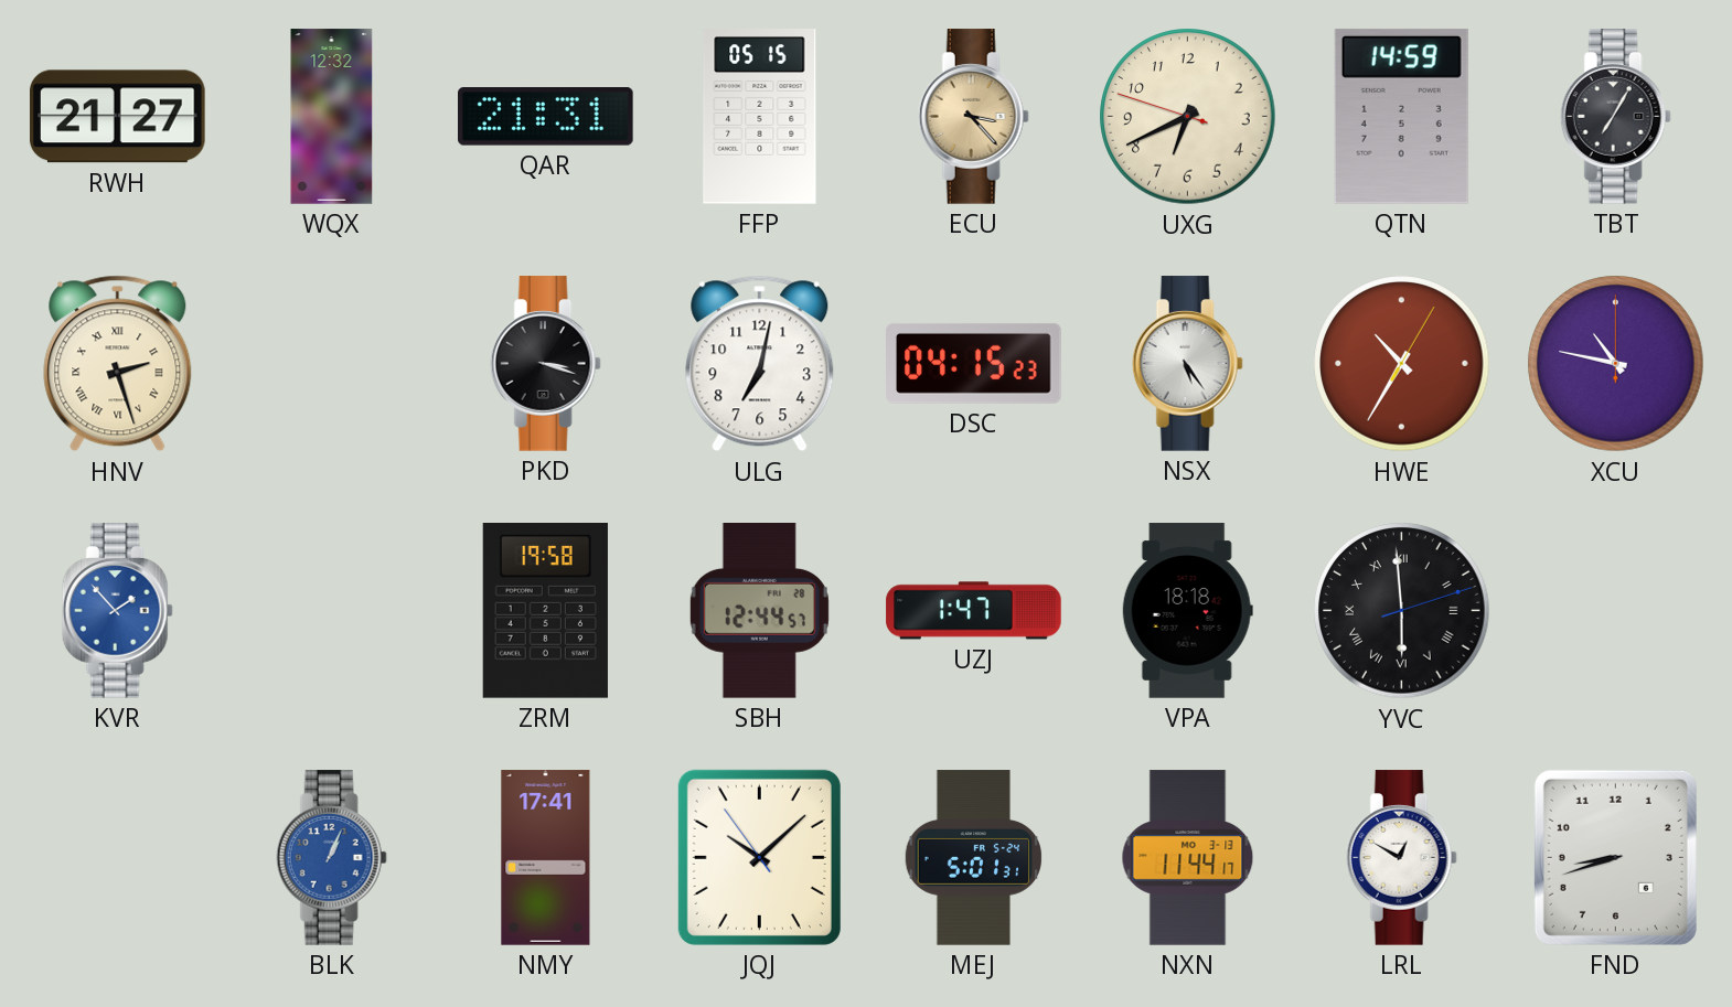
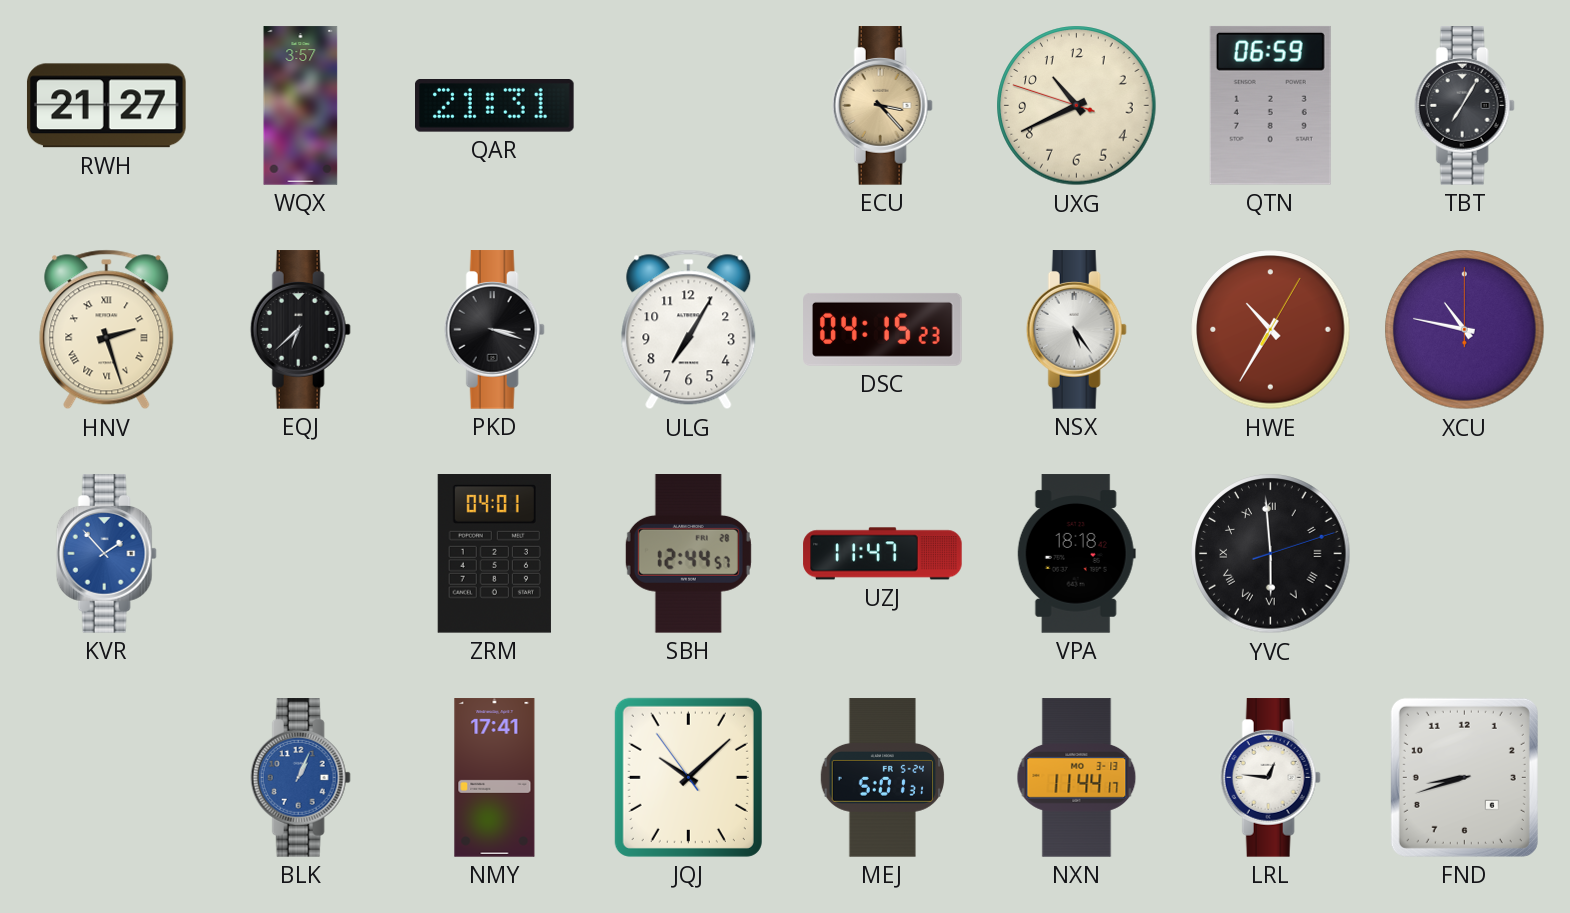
WQX: 12:32 -> 3:57
FFP: 05:15 -> none
UXG: 6:40 -> 10:40
QTN: 14:59 -> 06:59
EQJ: none -> 6:38
ULG: 7:02 -> 7:05
ZRM: 19:58 -> 04:01
UZJ: 1:47 -> 11:47
LRL: 12:50 -> 12:46
